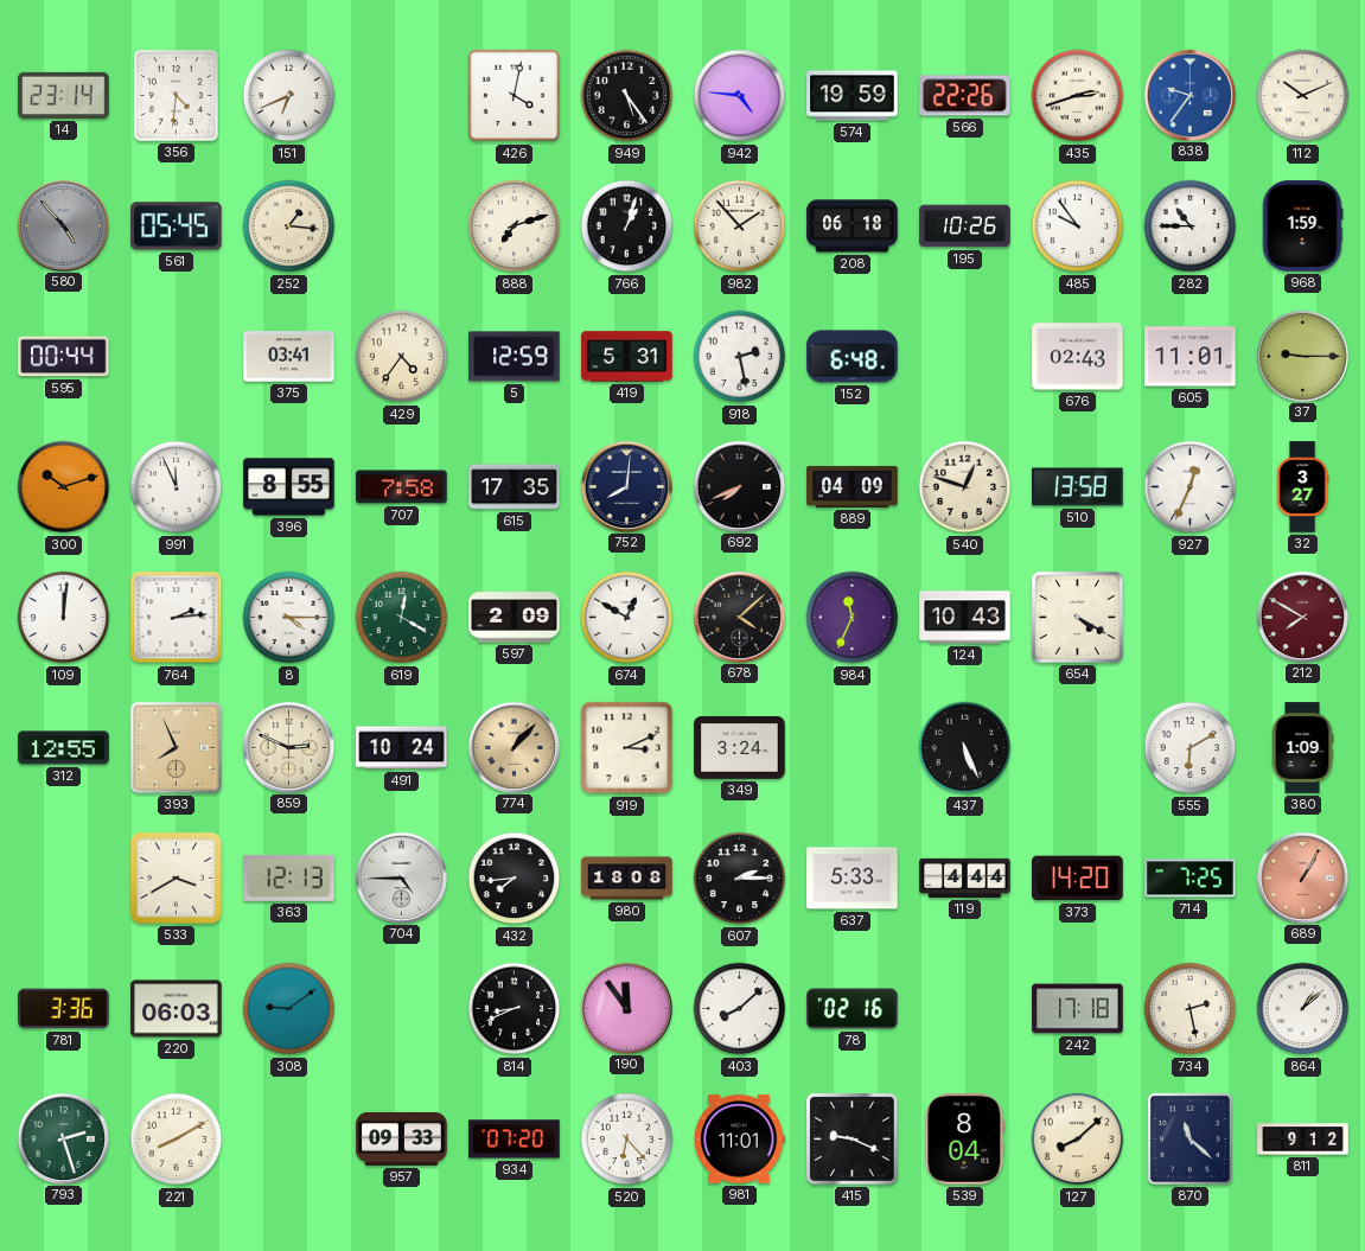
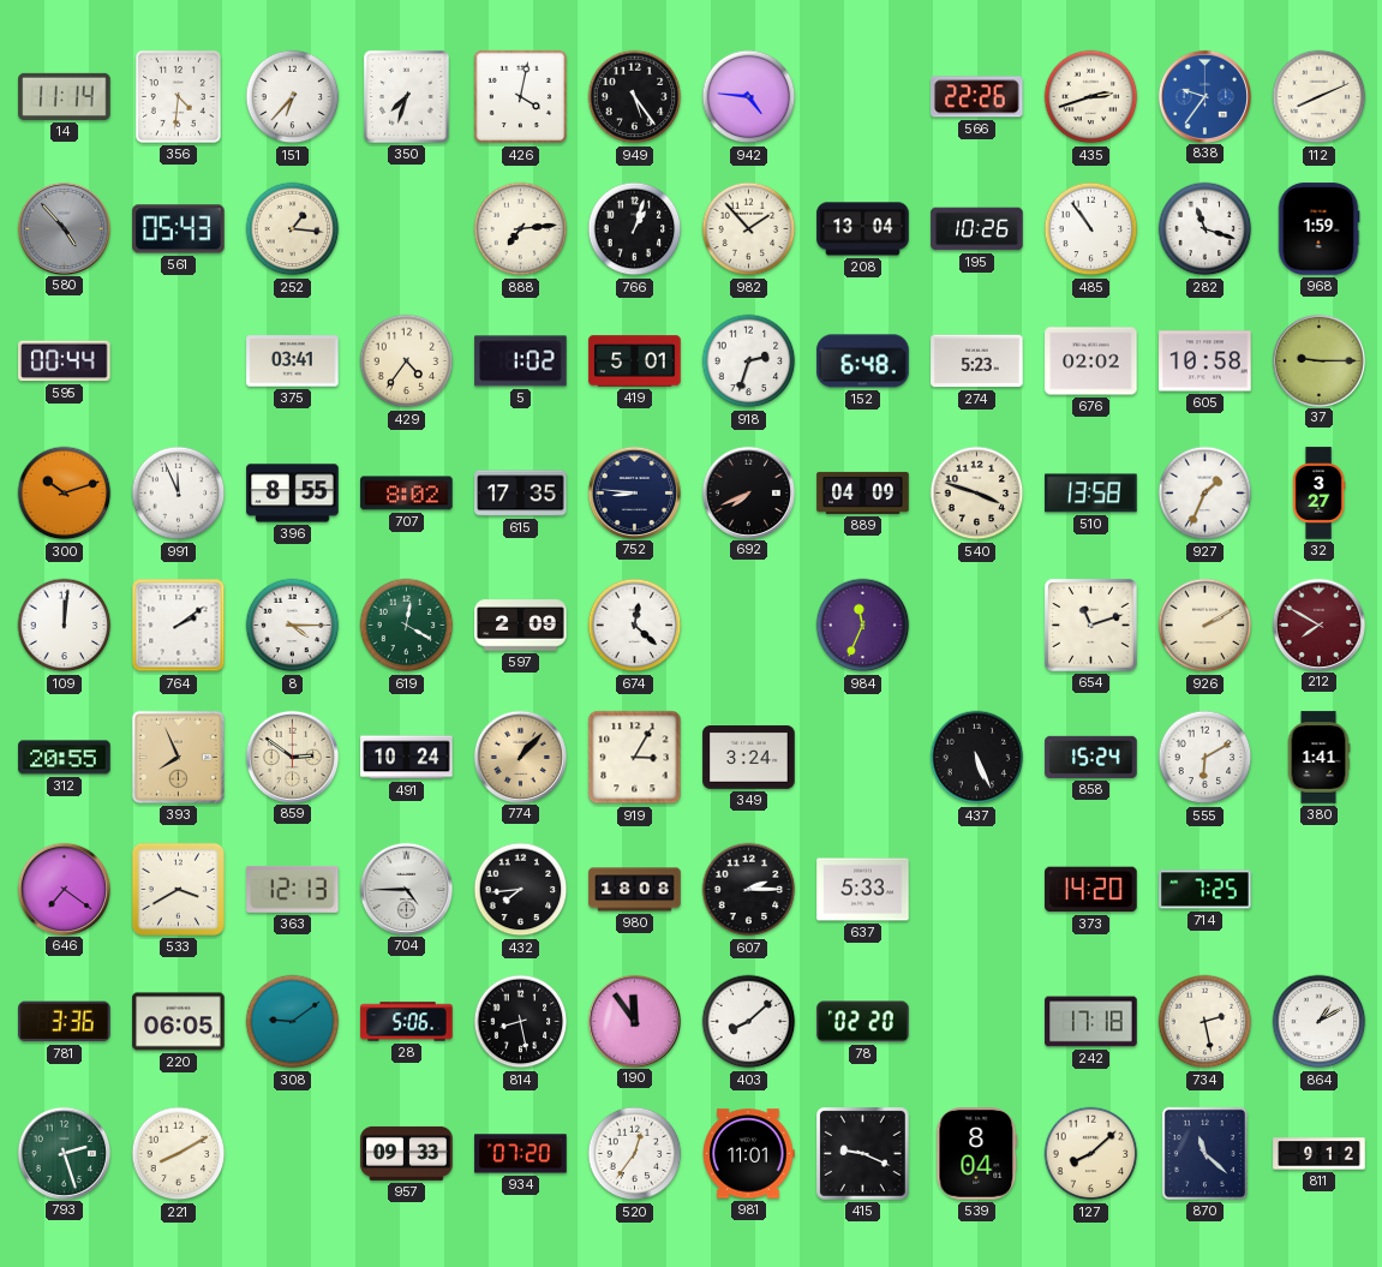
14: 23:14 -> 11:14
151: 6:41 -> 6:37
350: none -> 7:33
574: 19:59 -> none
112: 10:11 -> 8:11
561: 05:45 -> 05:43
888: 7:12 -> 7:14
208: 06:18 -> 13:04
485: 9:54 -> 10:54
282: 10:45 -> 11:18
5: 12:59 -> 1:02
419: 5:31 -> 5:01
918: 2:28 -> 2:33
274: none -> 5:23
676: 02:43 -> 02:02
605: 11:01 -> 10:58
707: 7:58 -> 8:02
752: 8:01 -> 8:46
540: 12:48 -> 3:48
927: 12:34 -> 1:34
764: 2:14 -> 2:09
674: 12:50 -> 12:22
678: 4:08 -> none
124: 10:43 -> none
654: 4:20 -> 11:12
926: none -> 2:10
312: 12:55 -> 20:55
859: 2:49 -> 2:51
919: 3:11 -> 3:05
858: none -> 15:24
380: 1:09 -> 1:41
646: none -> 7:21
119: 4:44 -> none
689: 1:05 -> none
220: 06:03 -> 06:05
28: none -> 5:06
814: 8:41 -> 8:28
78: 02:16 -> 02:20
864: 1:08 -> 1:10
520: 6:23 -> 12:36
